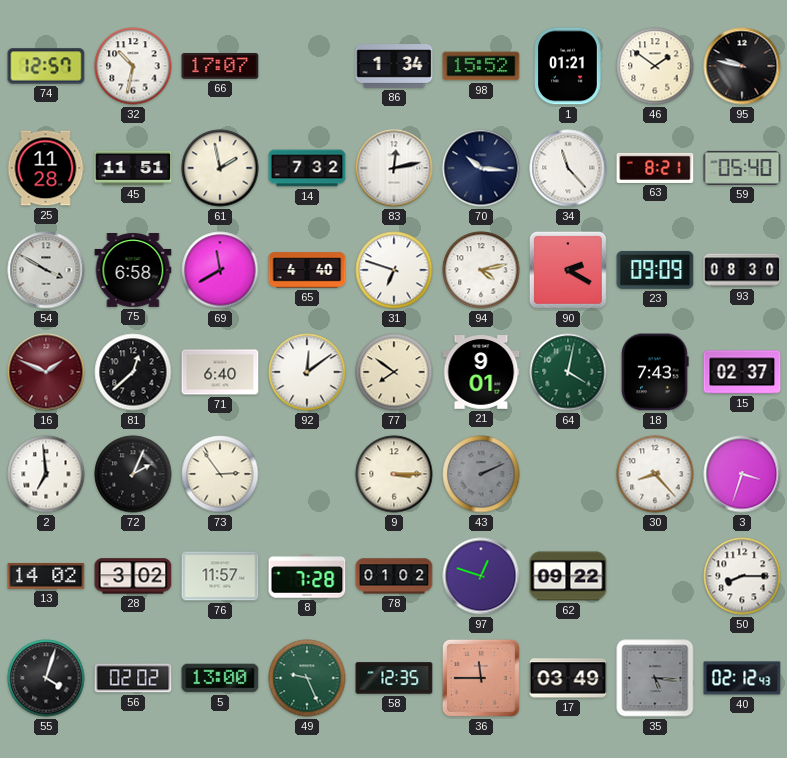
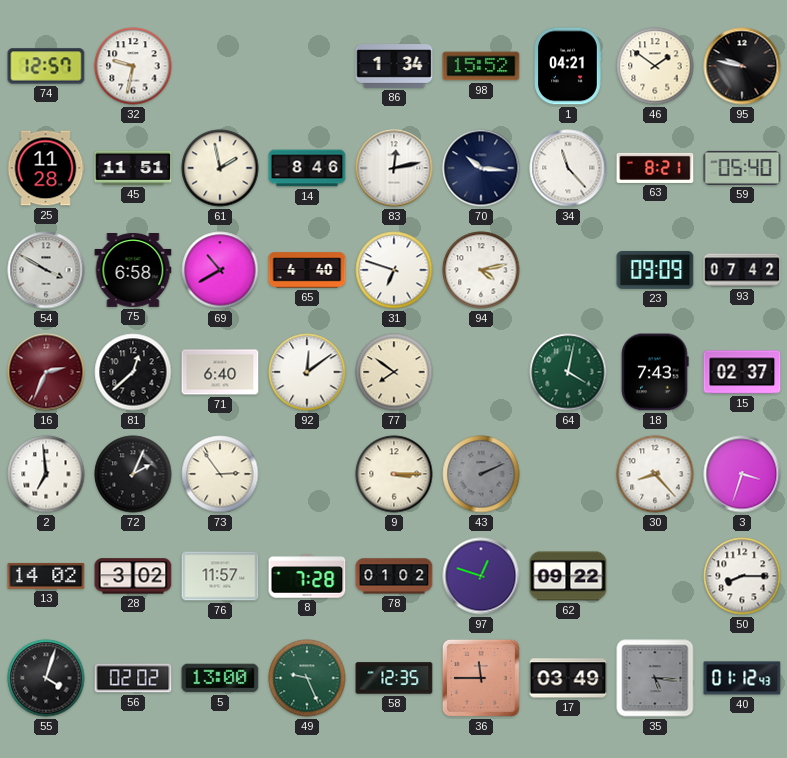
32: 10:32 -> 9:32
66: 17:07 -> none
1: 01:21 -> 04:21
14: 7:32 -> 8:46
69: 11:40 -> 10:40
90: 2:20 -> none
93: 08:30 -> 07:42
16: 1:49 -> 2:34
21: 9:01 -> none
40: 02:12 -> 01:12
